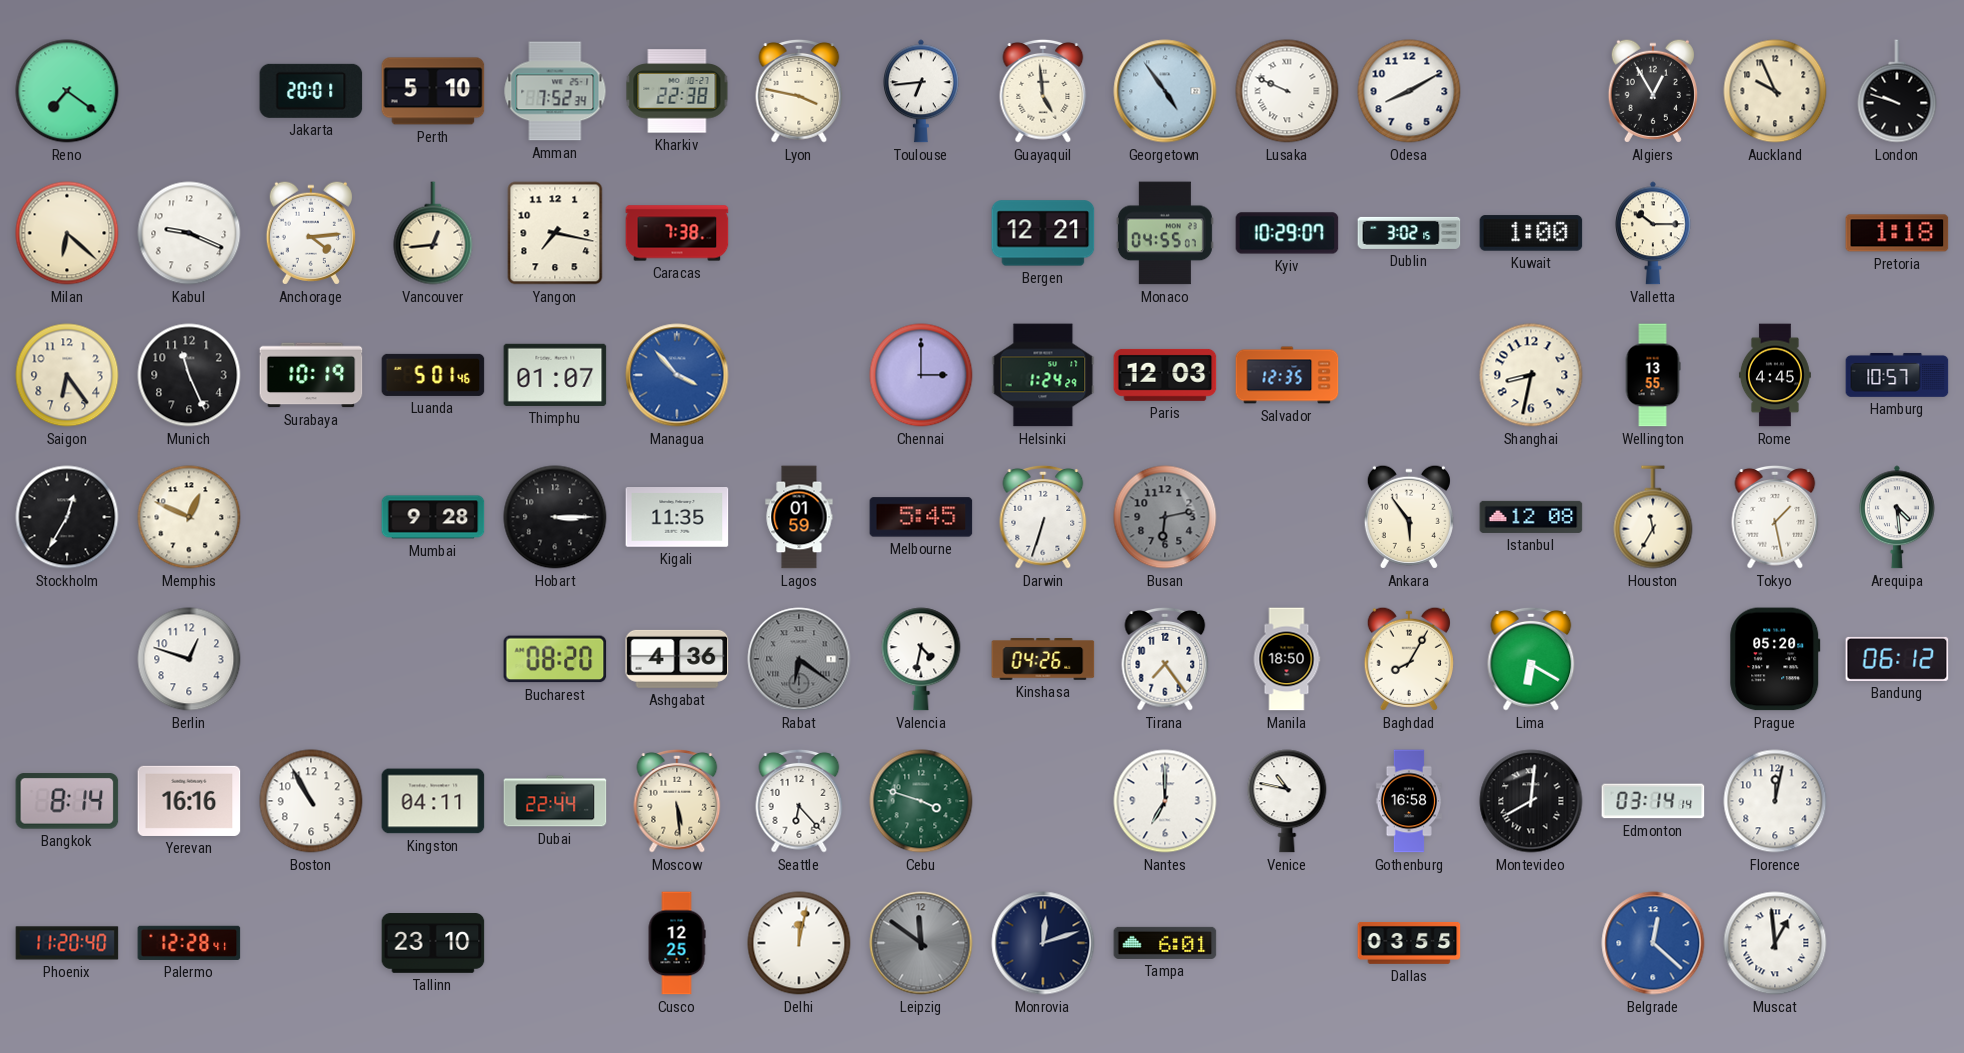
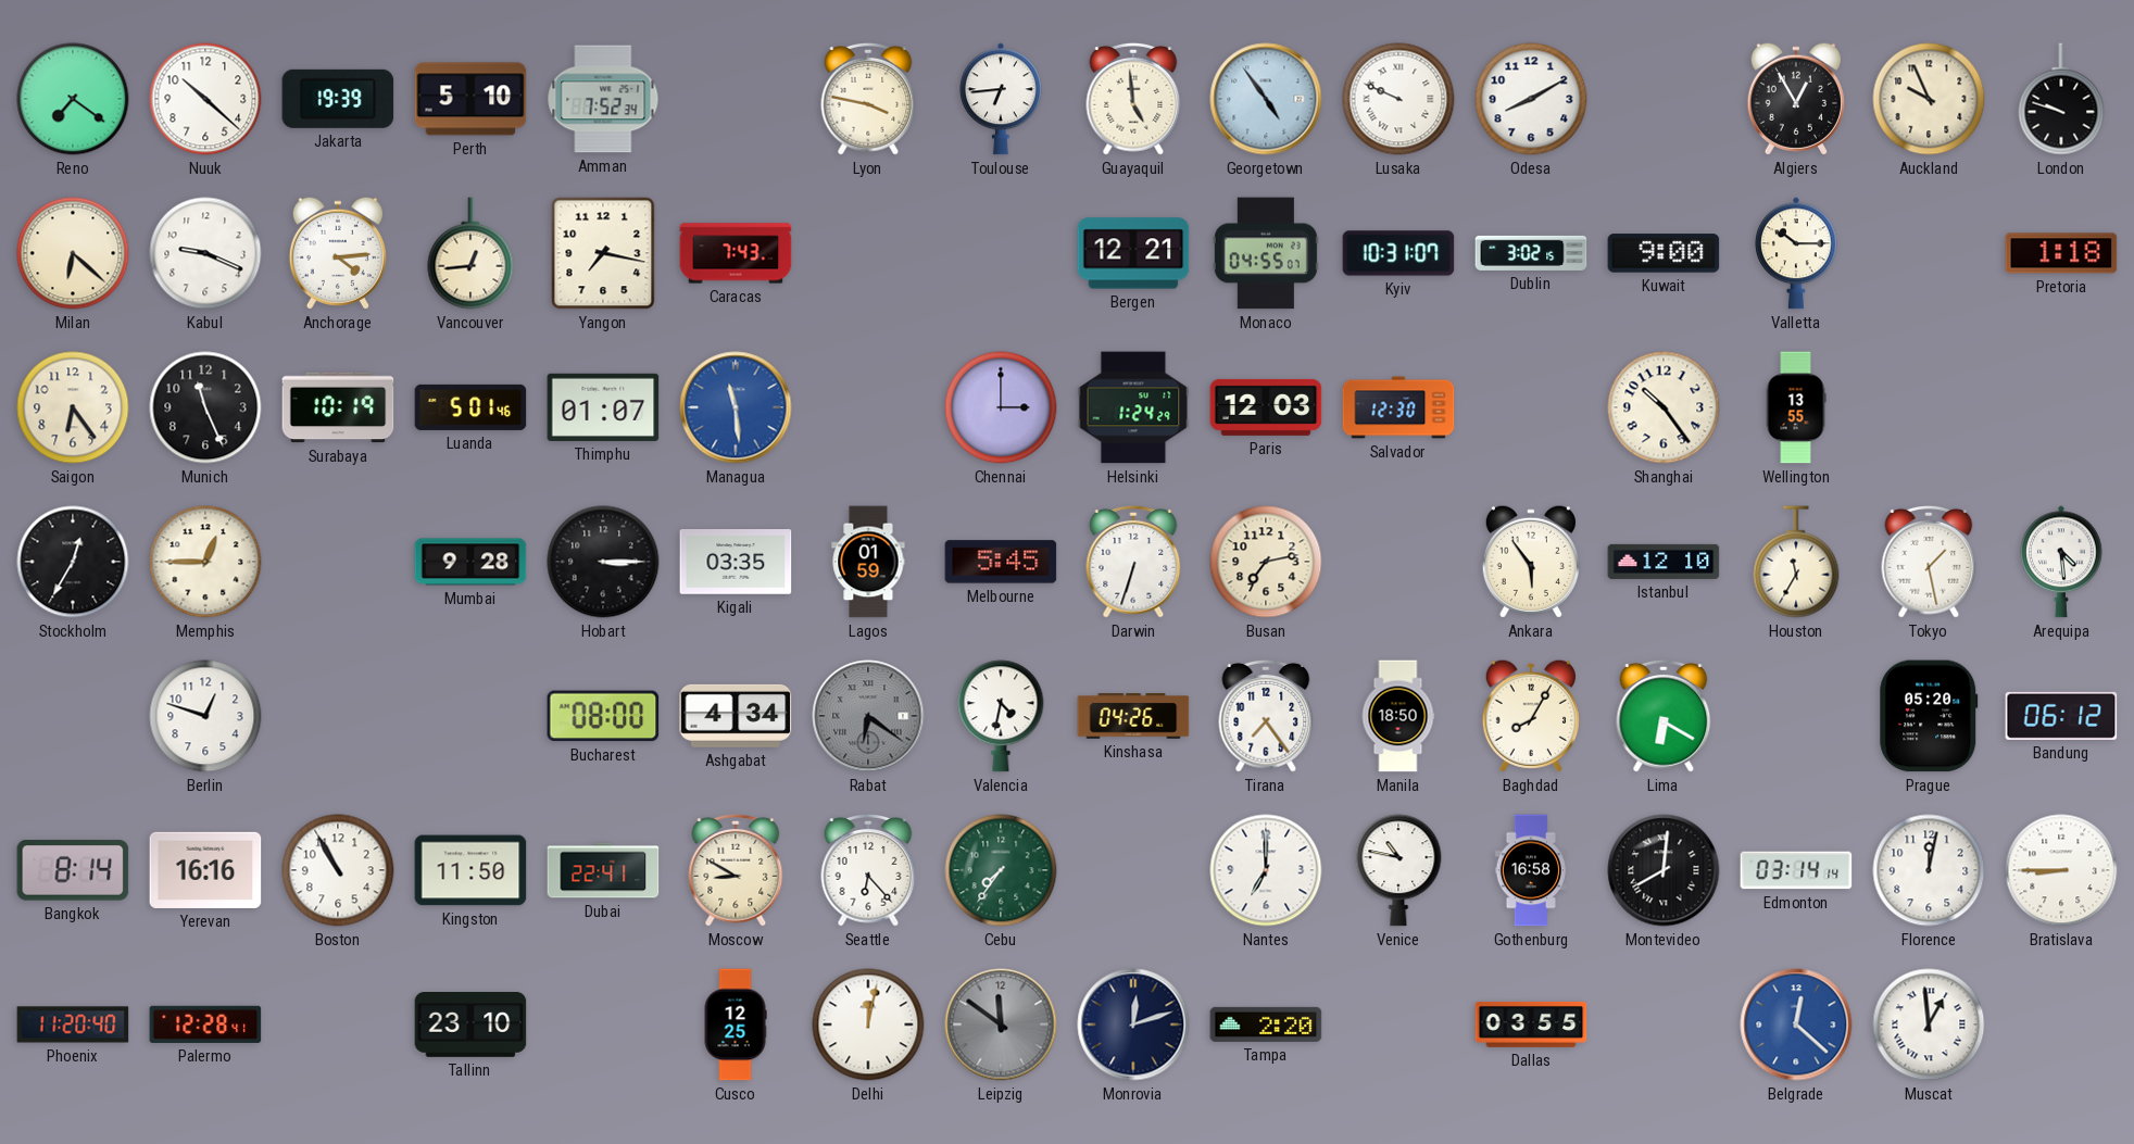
Nuuk: none -> 10:22
Jakarta: 20:01 -> 19:39
Kharkiv: 22:38 -> none
Caracas: 7:38 -> 7:43
Kyiv: 10:29 -> 10:31
Kuwait: 1:00 -> 9:00
Managua: 3:53 -> 11:29
Salvador: 12:35 -> 12:30
Shanghai: 8:32 -> 10:24
Rome: 4:45 -> none
Hamburg: 10:57 -> none
Memphis: 12:49 -> 12:45
Kigali: 11:35 -> 03:35
Busan: 6:13 -> 7:13
Busan dial: grey -> cream
Istanbul: 12:08 -> 12:10
Bucharest: 08:20 -> 08:00
Ashgabat: 4:36 -> 4:34
Kingston: 04:11 -> 11:50
Dubai: 22:44 -> 22:41
Moscow: 5:29 -> 8:50
Cebu: 3:48 -> 7:36
Bratislava: none -> 8:45
Tampa: 6:01 -> 2:20
